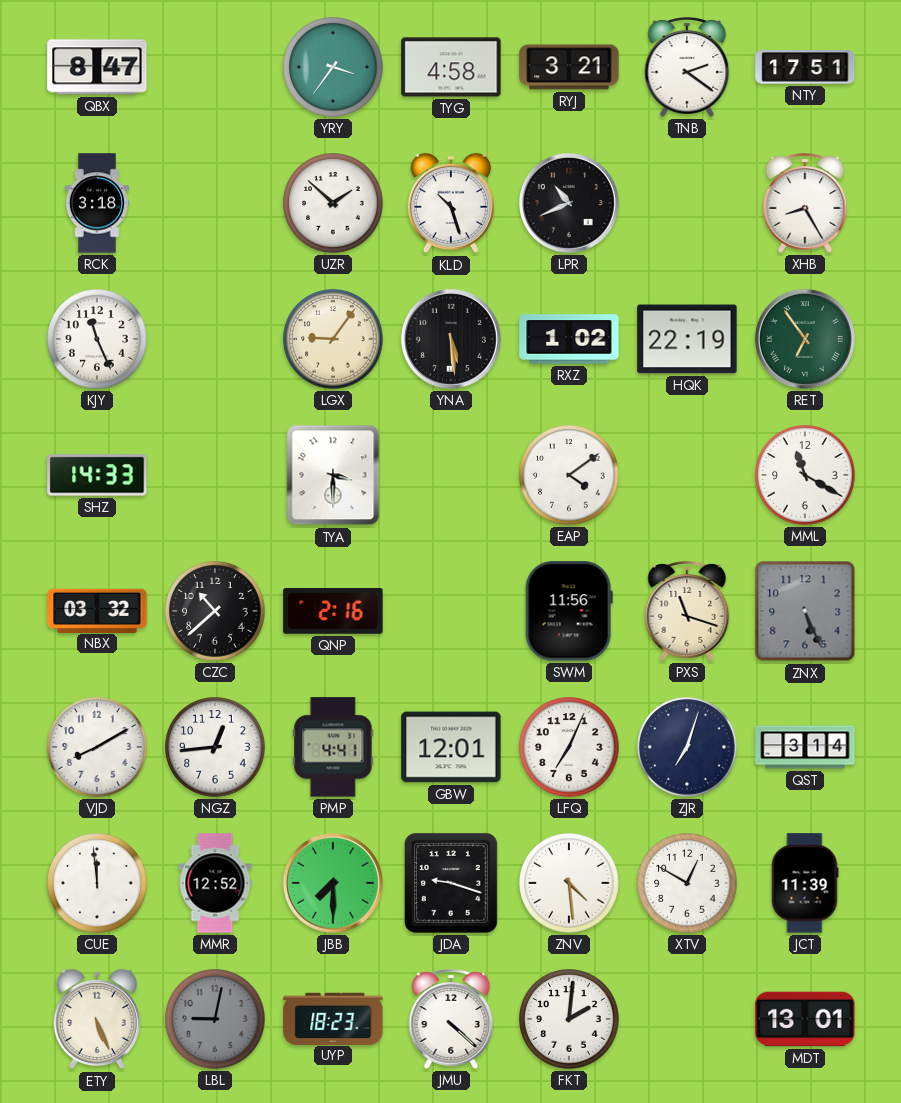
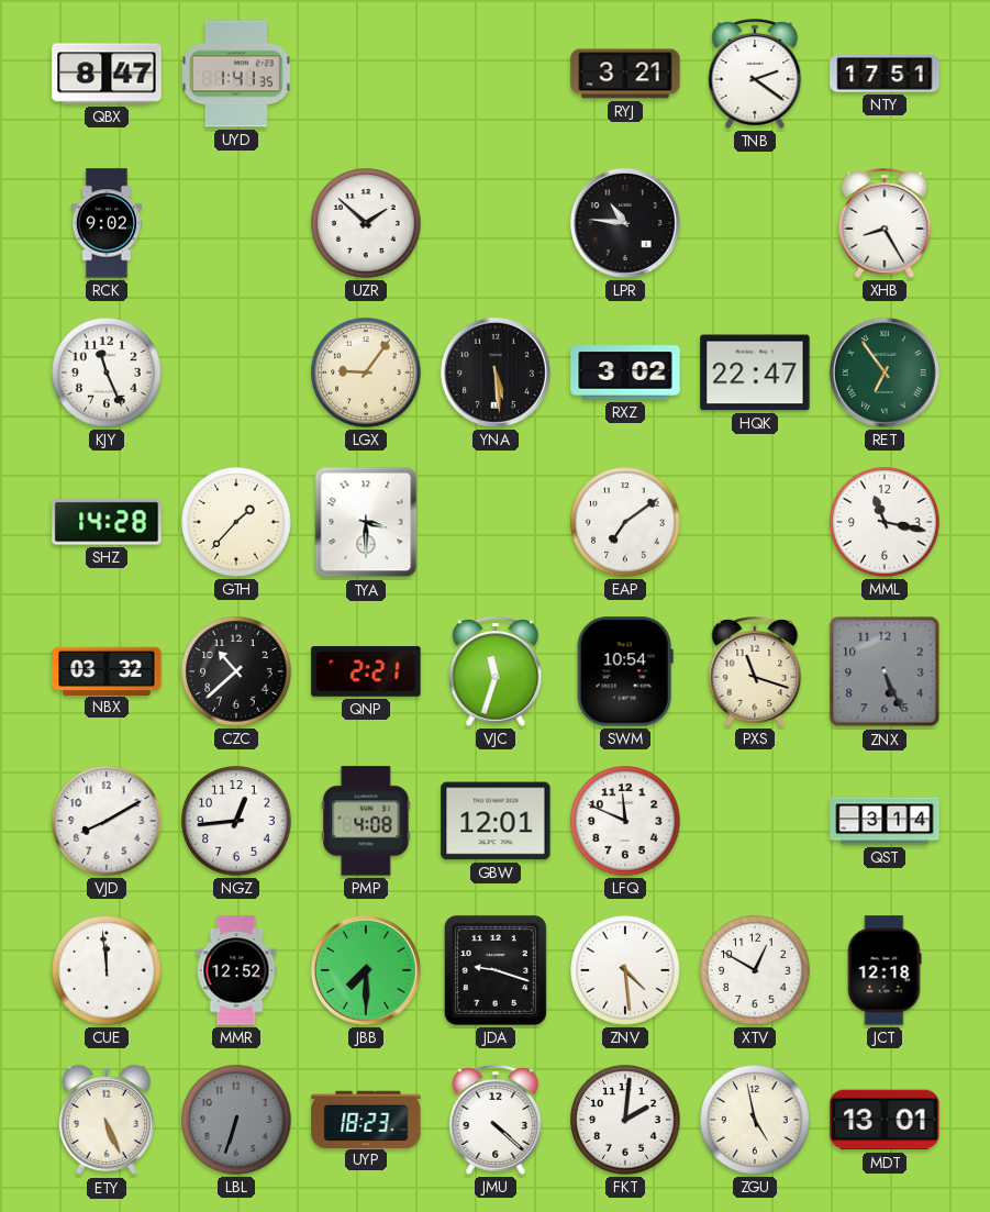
UYD: none -> 1:41
YRY: 3:36 -> none
TYG: 4:58 -> none
RCK: 3:18 -> 9:02
KLD: 10:27 -> none
LPR: 10:41 -> 10:46
RXZ: 1:02 -> 3:02
HQK: 22:19 -> 22:47
SHZ: 14:33 -> 14:28
GTH: none -> 1:37
EAP: 4:09 -> 7:09
MML: 11:20 -> 11:17
QNP: 2:16 -> 2:21
VJC: none -> 11:33
SWM: 11:56 -> 10:54
PMP: 4:41 -> 4:08
LFQ: 7:04 -> 11:49
ZJR: 7:03 -> none
JCT: 11:39 -> 12:18
LBL: 9:02 -> 6:33
ZGU: none -> 4:58
